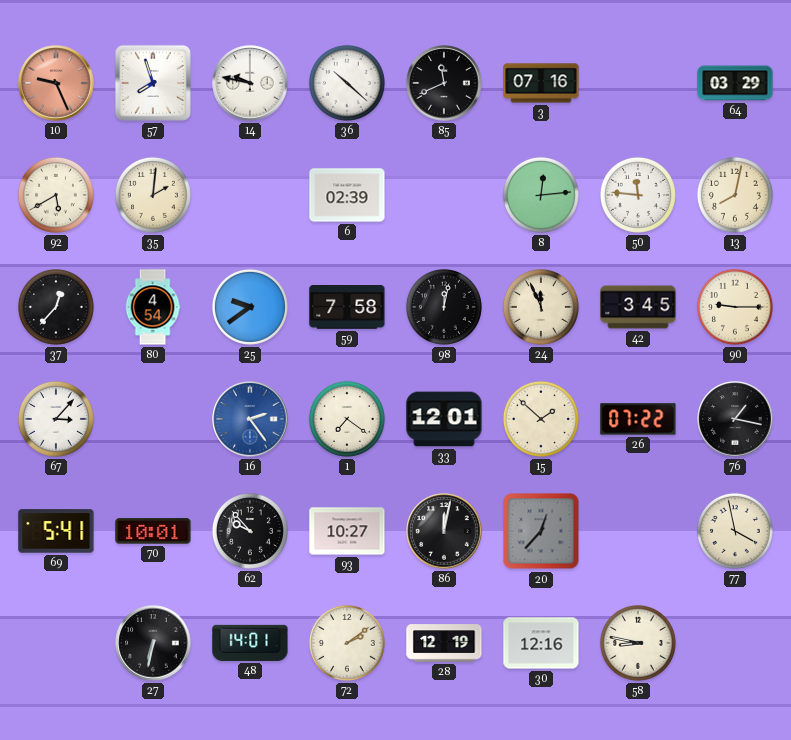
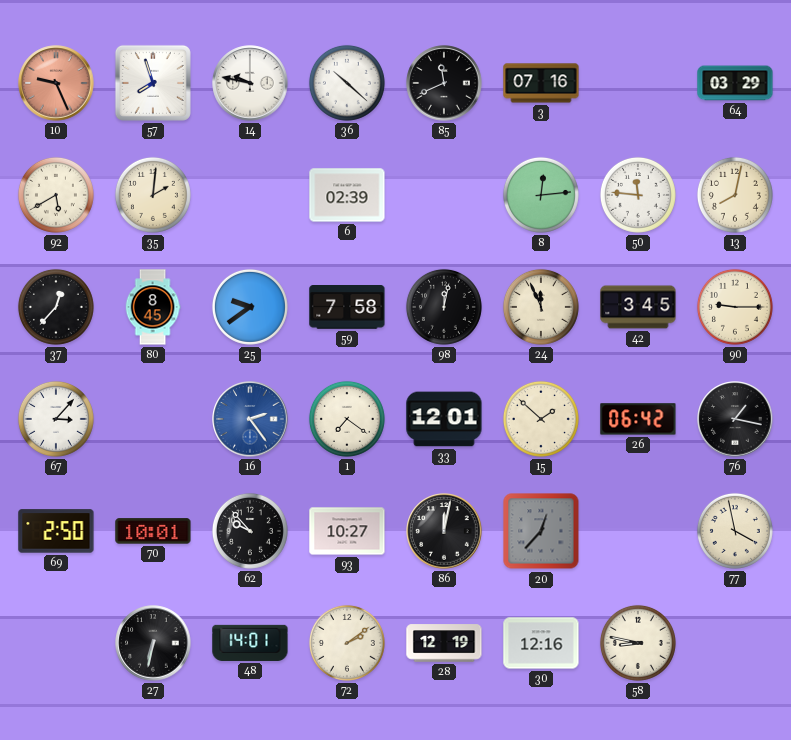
80: 4:54 -> 8:45
26: 07:22 -> 06:42
69: 5:41 -> 2:50
